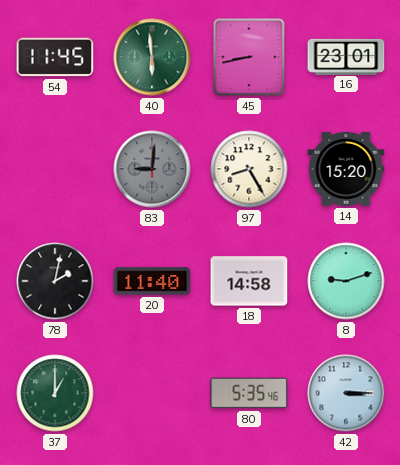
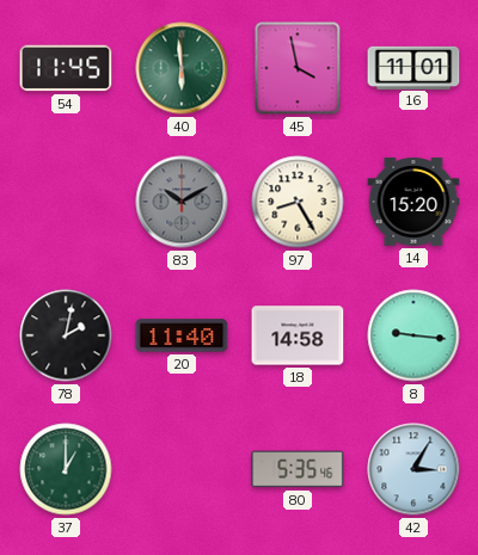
45: 8:43 -> 3:58
16: 23:01 -> 11:01
83: 9:01 -> 10:10
8: 9:12 -> 9:16
42: 3:15 -> 3:05
